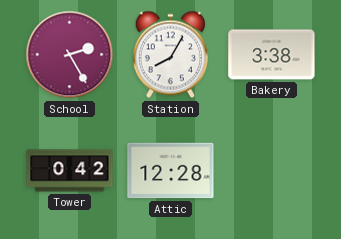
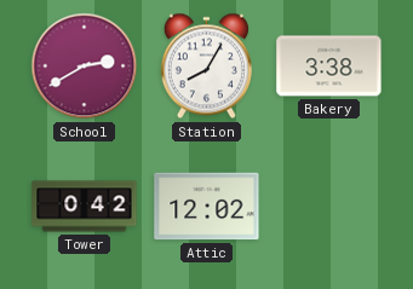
School: 2:25 -> 2:40
Attic: 12:28 -> 12:02
